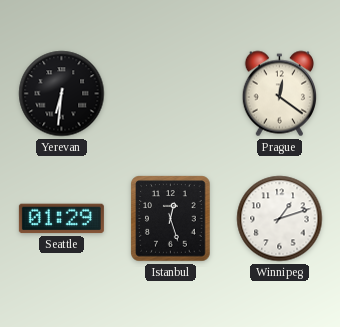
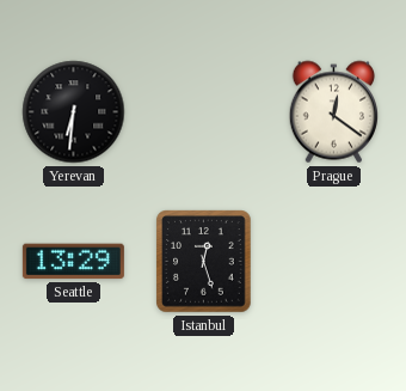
Seattle: 01:29 -> 13:29
Winnipeg: 1:12 -> none
